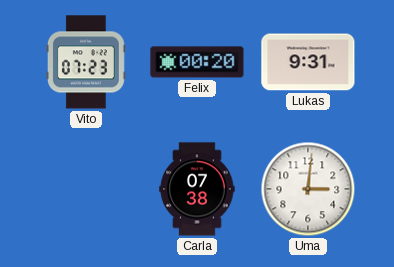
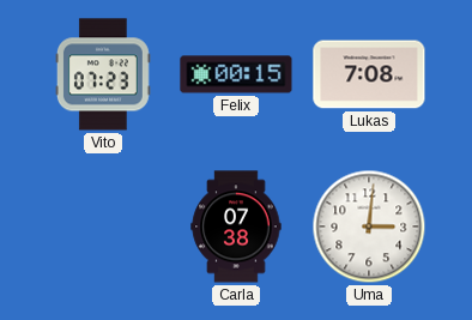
Felix: 00:20 -> 00:15
Lukas: 9:31 -> 7:08
